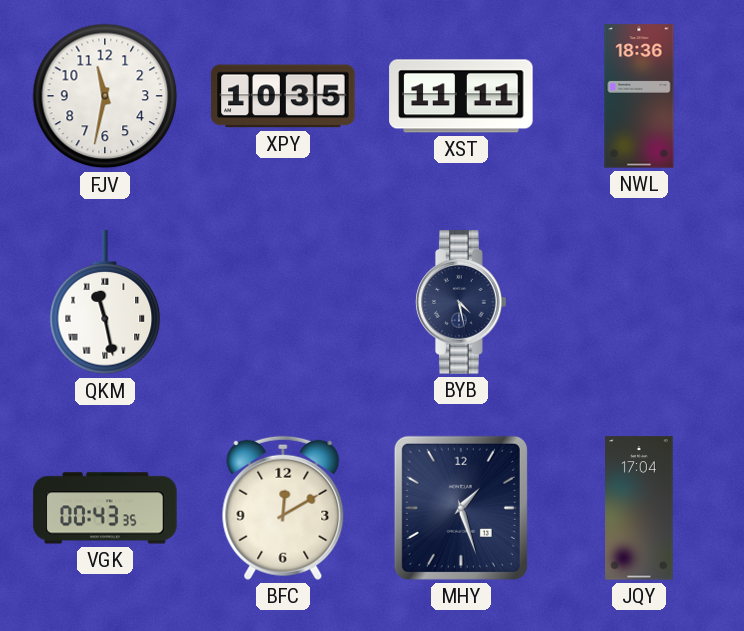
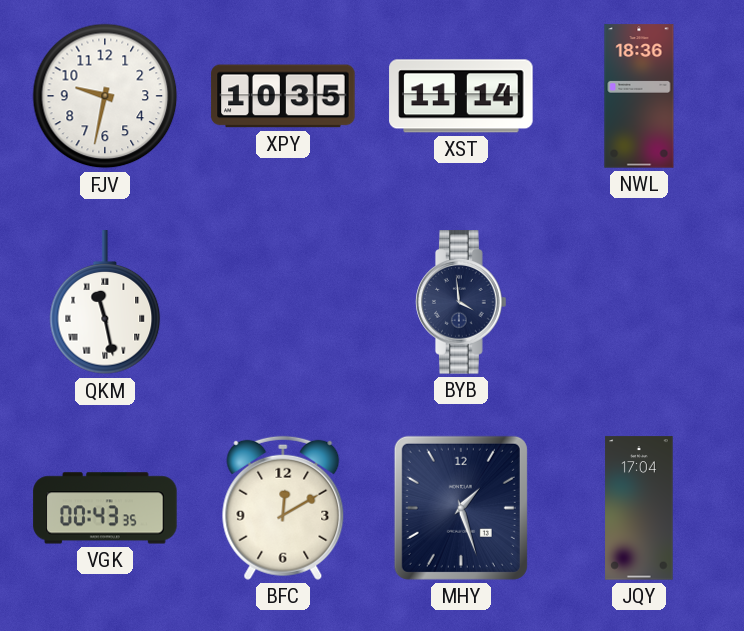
FJV: 11:32 -> 9:32
XST: 11:11 -> 11:14
BYB: 4:28 -> 3:59
